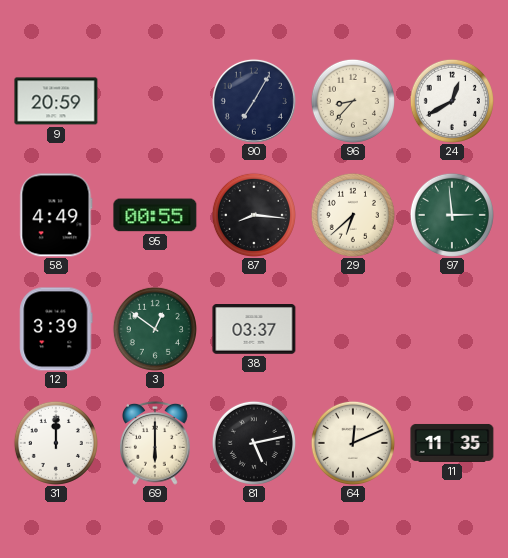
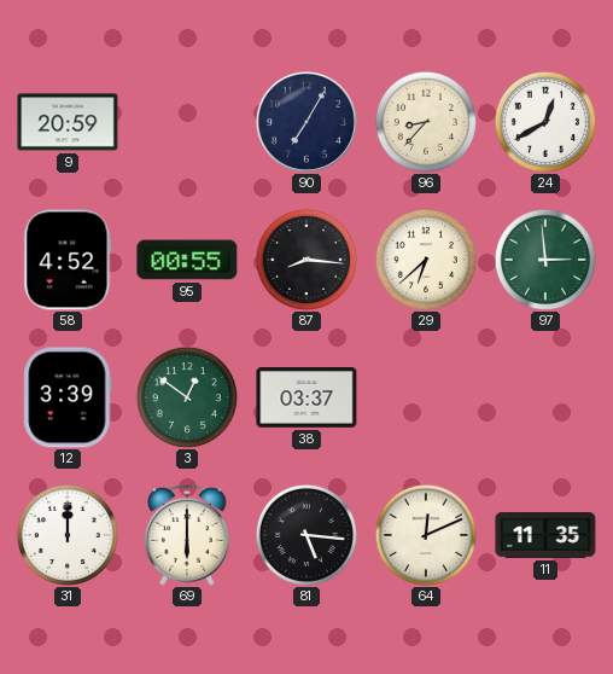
58: 4:49 -> 4:52
81: 5:13 -> 5:16
